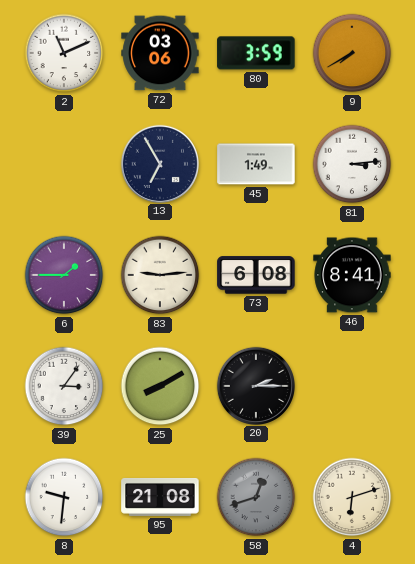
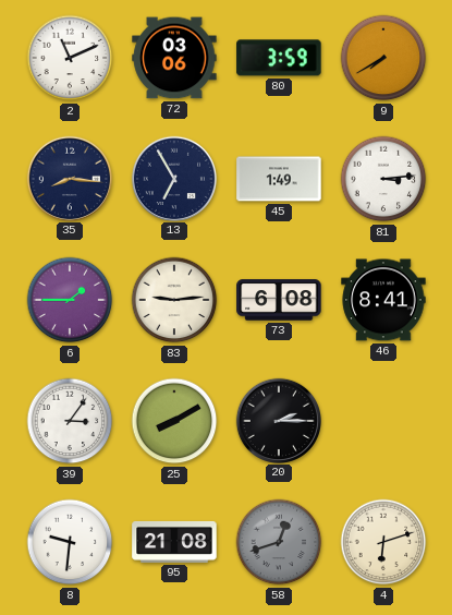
35: none -> 8:16
